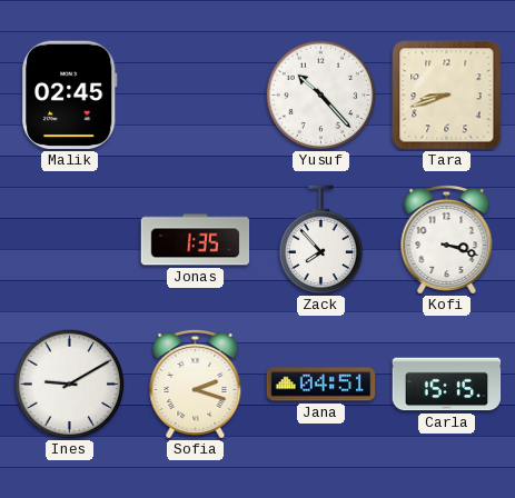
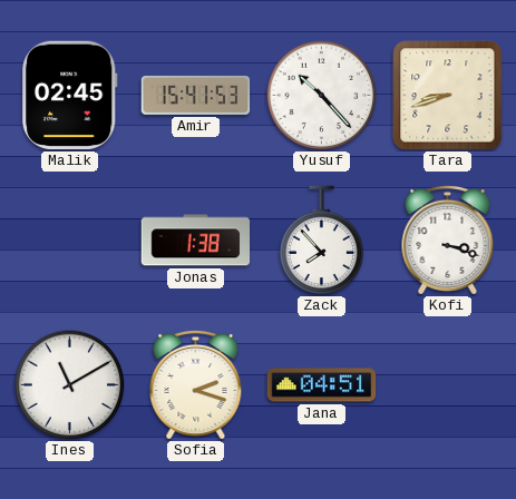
Amir: none -> 15:41
Jonas: 1:35 -> 1:38
Ines: 9:10 -> 11:10
Carla: 15:15 -> none
